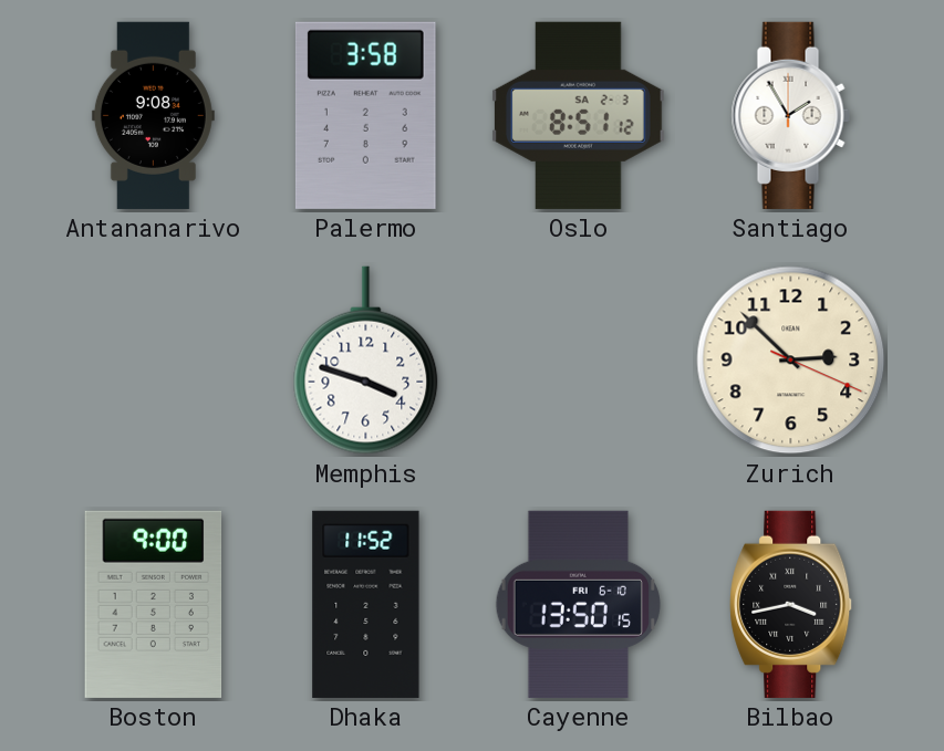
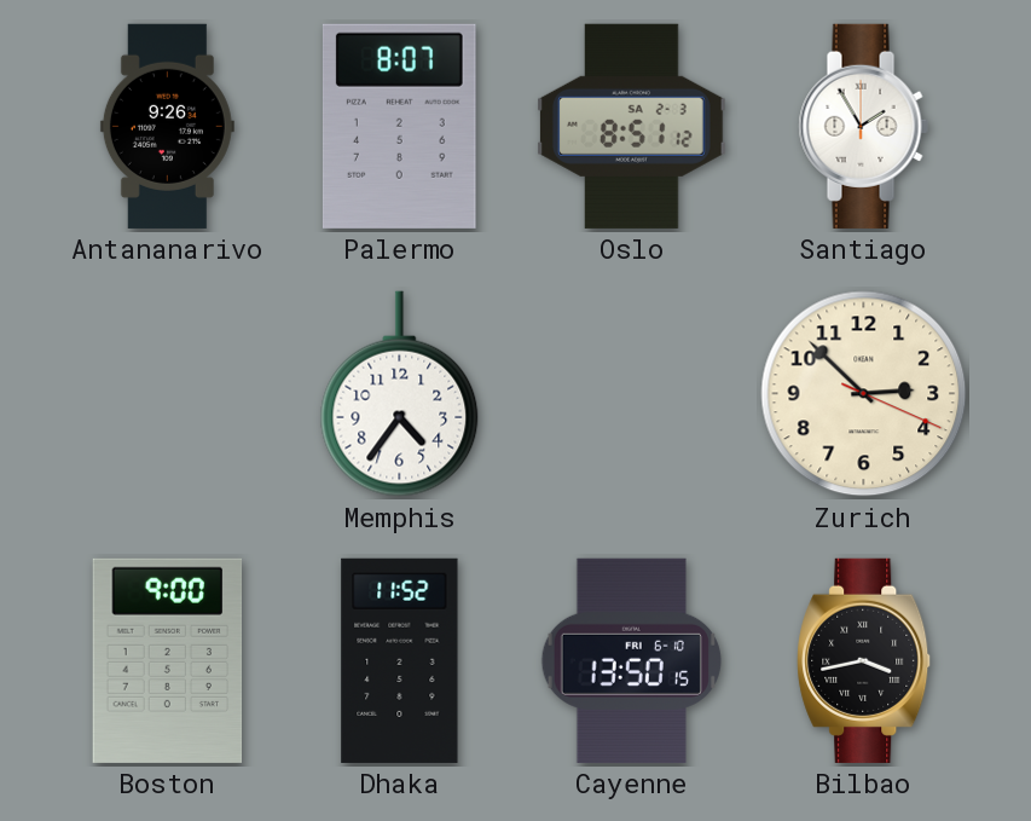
Antananarivo: 9:08 -> 9:26
Palermo: 3:58 -> 8:07
Memphis: 3:48 -> 4:36
